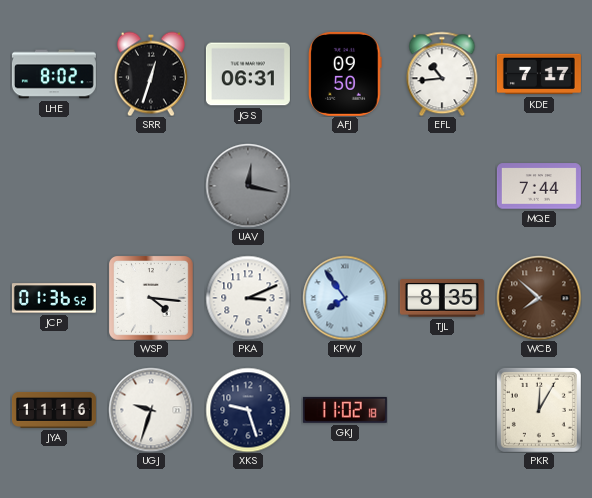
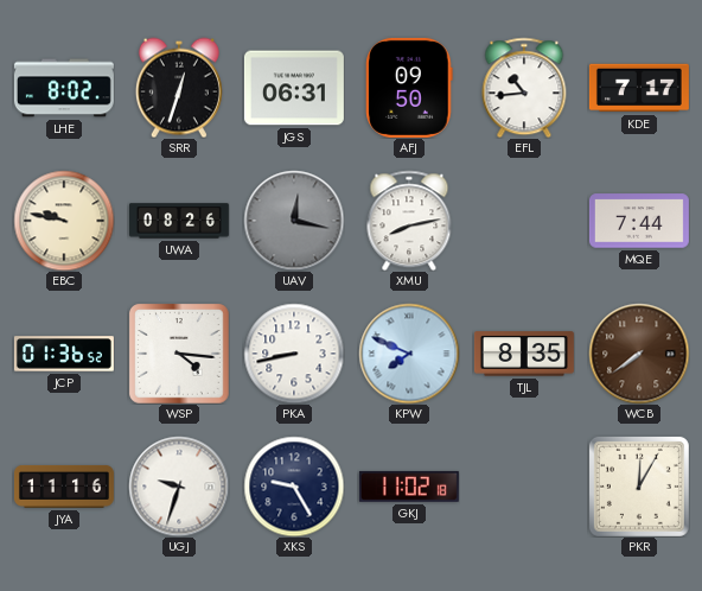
EBC: none -> 9:47
UWA: none -> 08:26
XMU: none -> 8:13
PKA: 3:11 -> 8:43
KPW: 7:54 -> 7:49
WCB: 7:52 -> 7:39
XKS: 9:27 -> 9:25
